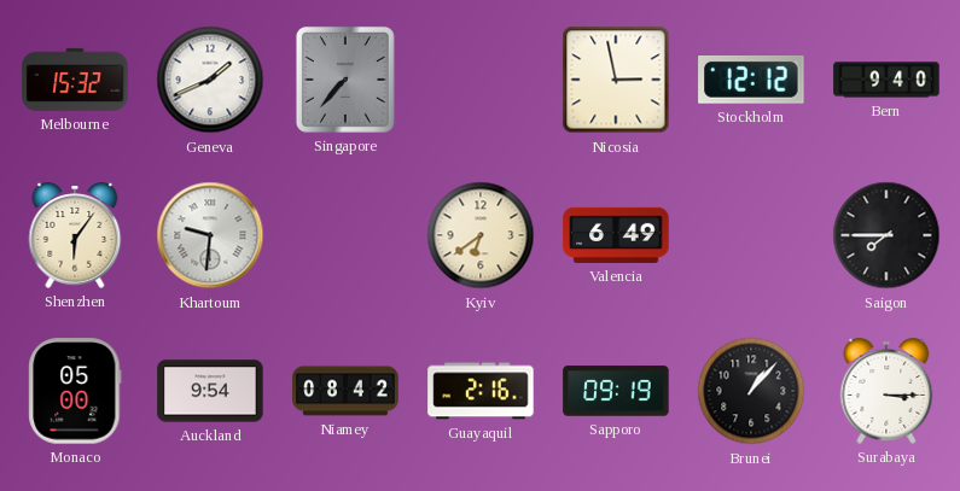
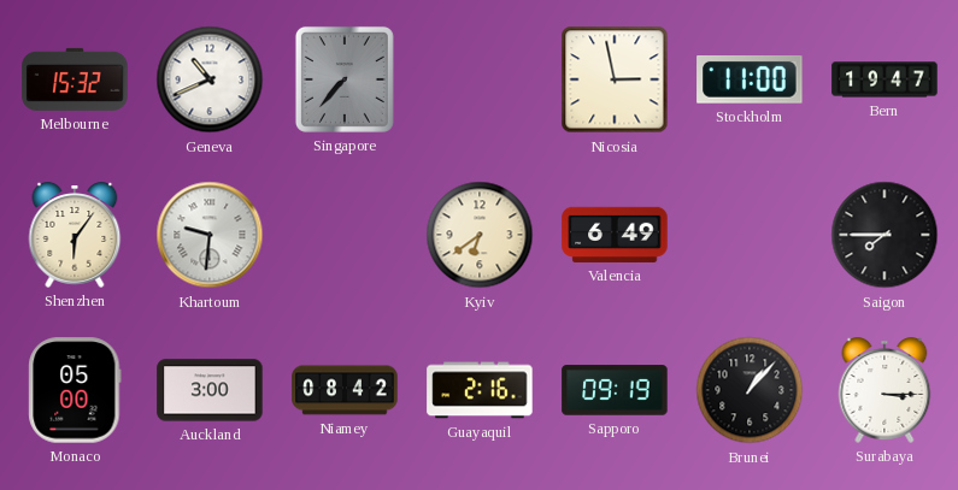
Geneva: 1:41 -> 10:41
Stockholm: 12:12 -> 11:00
Bern: 9:40 -> 19:47
Auckland: 9:54 -> 3:00
